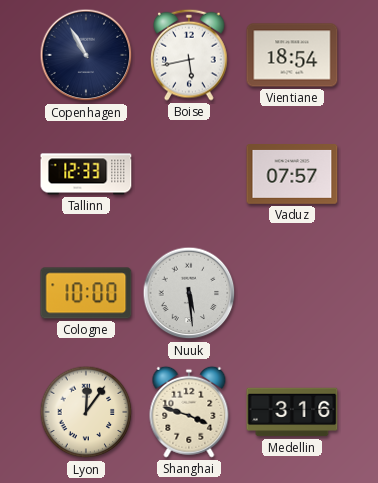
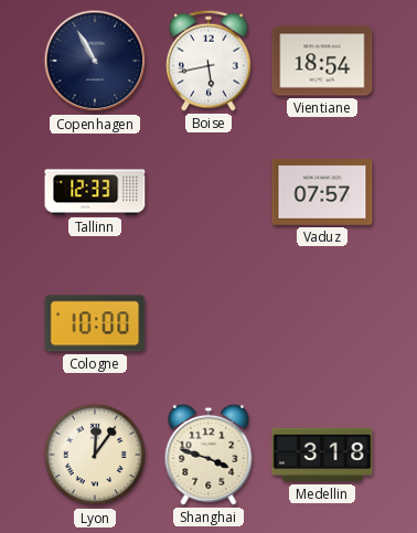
Nuuk: 5:29 -> none
Medellin: 3:16 -> 3:18
